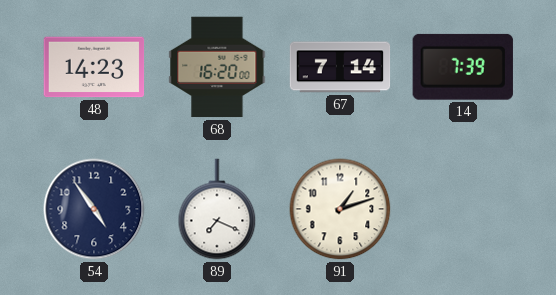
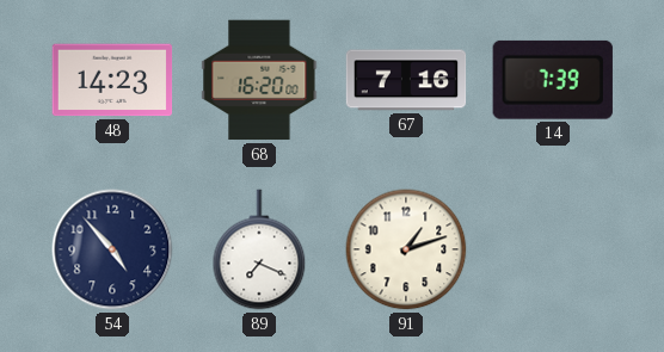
67: 7:14 -> 7:16
54: 4:54 -> 4:53
